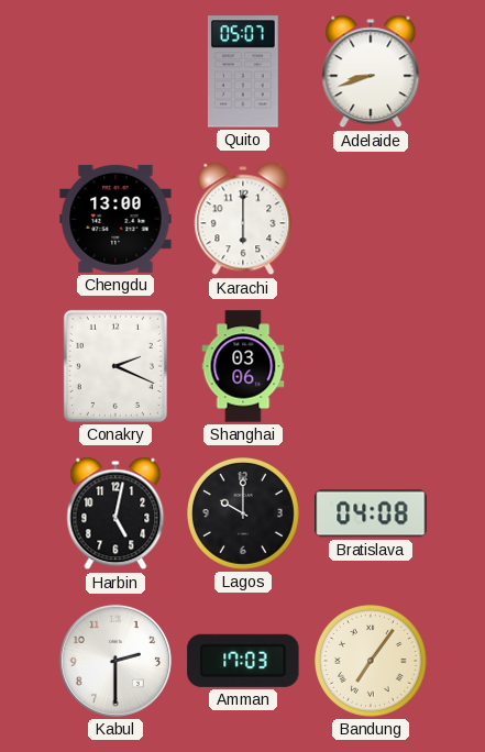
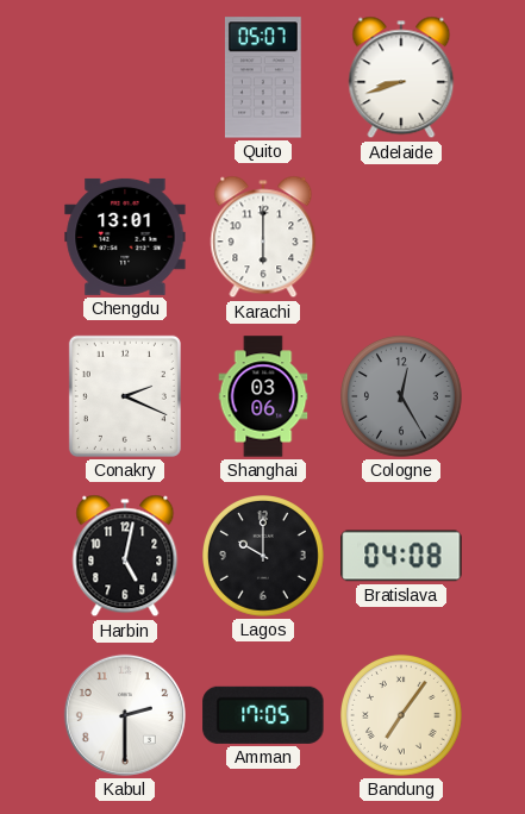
Chengdu: 13:00 -> 13:01
Cologne: none -> 12:25
Amman: 17:03 -> 17:05
